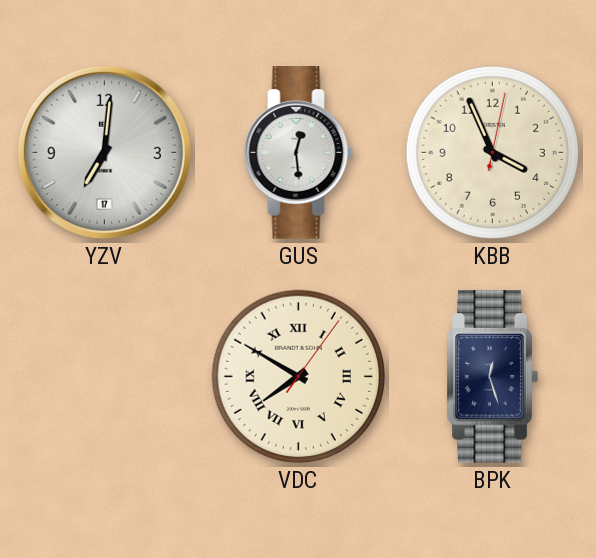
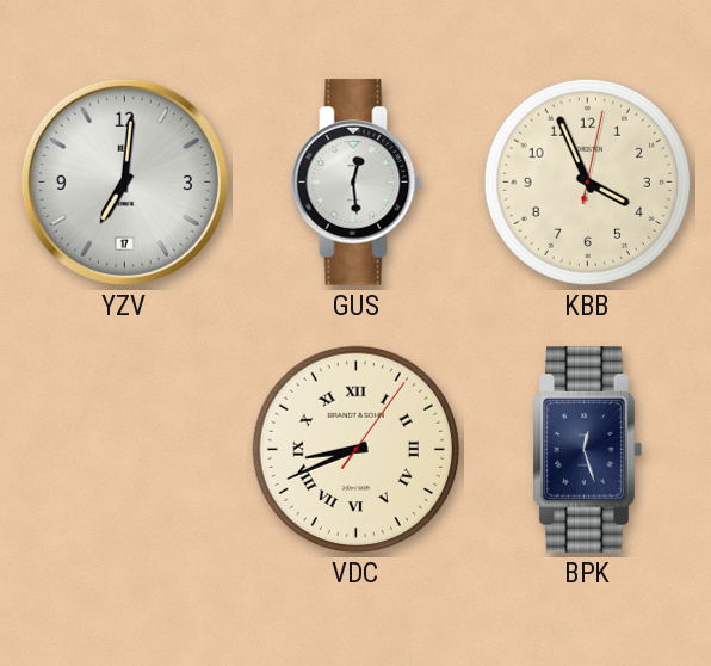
VDC: 7:50 -> 8:41
